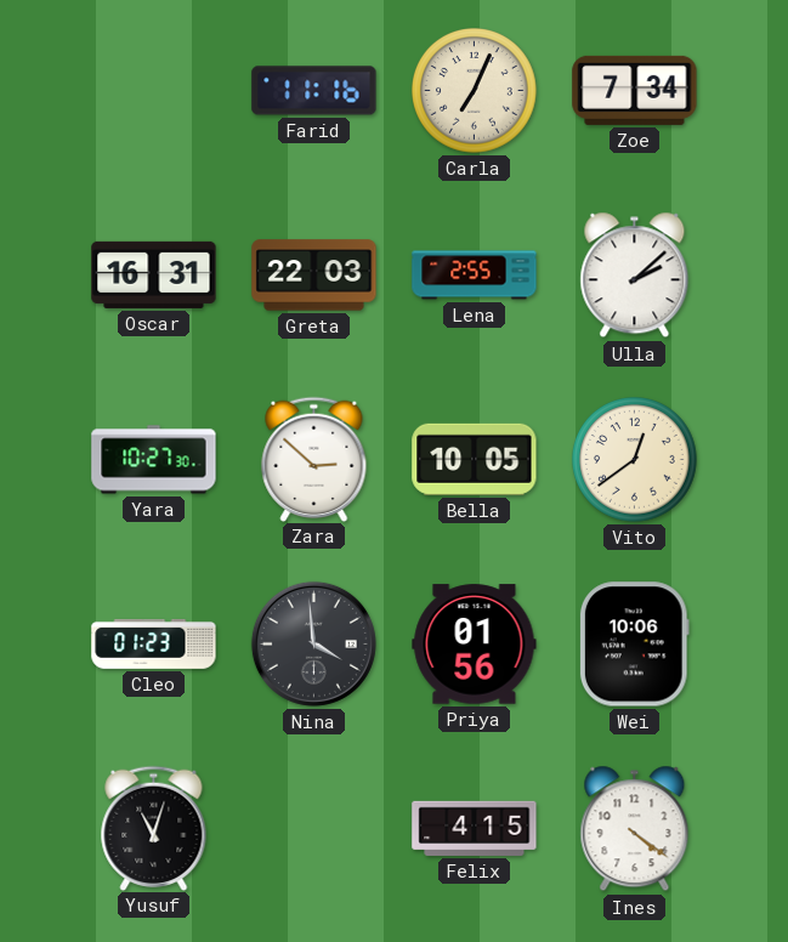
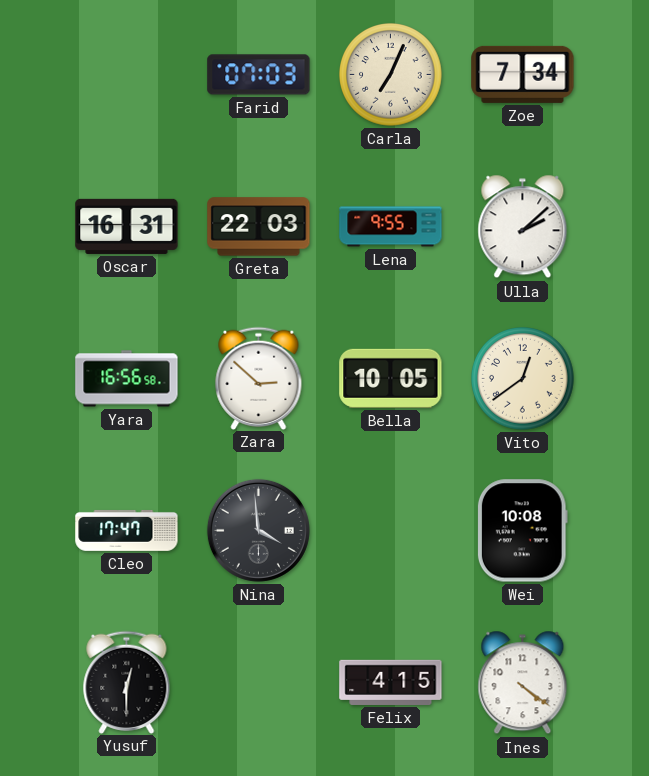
Farid: 11:16 -> 07:03
Lena: 2:55 -> 9:55
Yara: 10:27 -> 16:56
Cleo: 01:23 -> 17:47
Priya: 01:56 -> none
Wei: 10:06 -> 10:08
Yusuf: 11:03 -> 12:30
